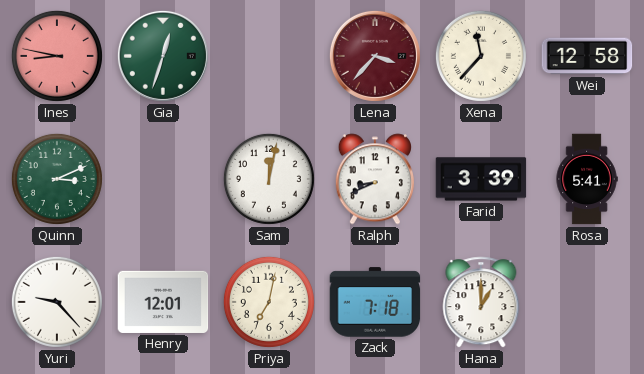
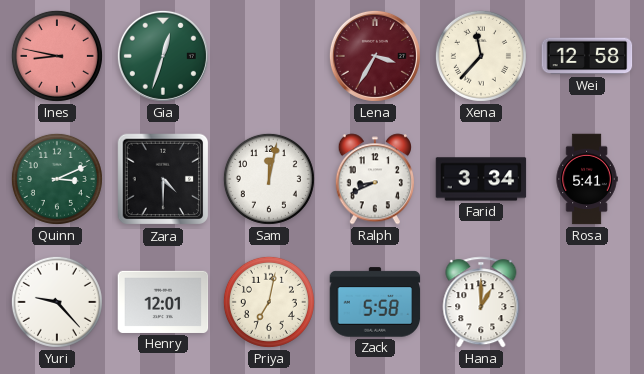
Lena: 3:37 -> 3:35
Zara: none -> 4:30
Farid: 3:39 -> 3:34
Zack: 7:18 -> 5:58
